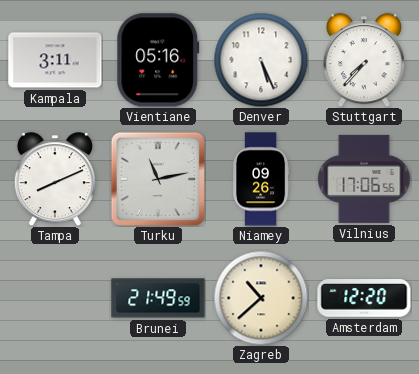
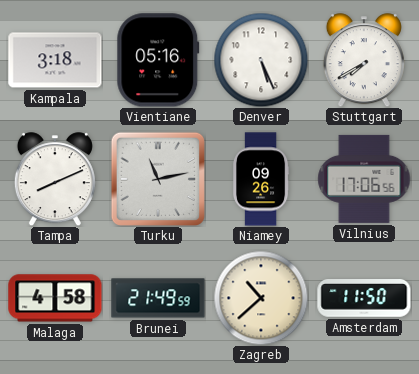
Kampala: 3:11 -> 3:18
Stuttgart: 7:37 -> 7:40
Malaga: none -> 4:58
Amsterdam: 12:20 -> 11:50
